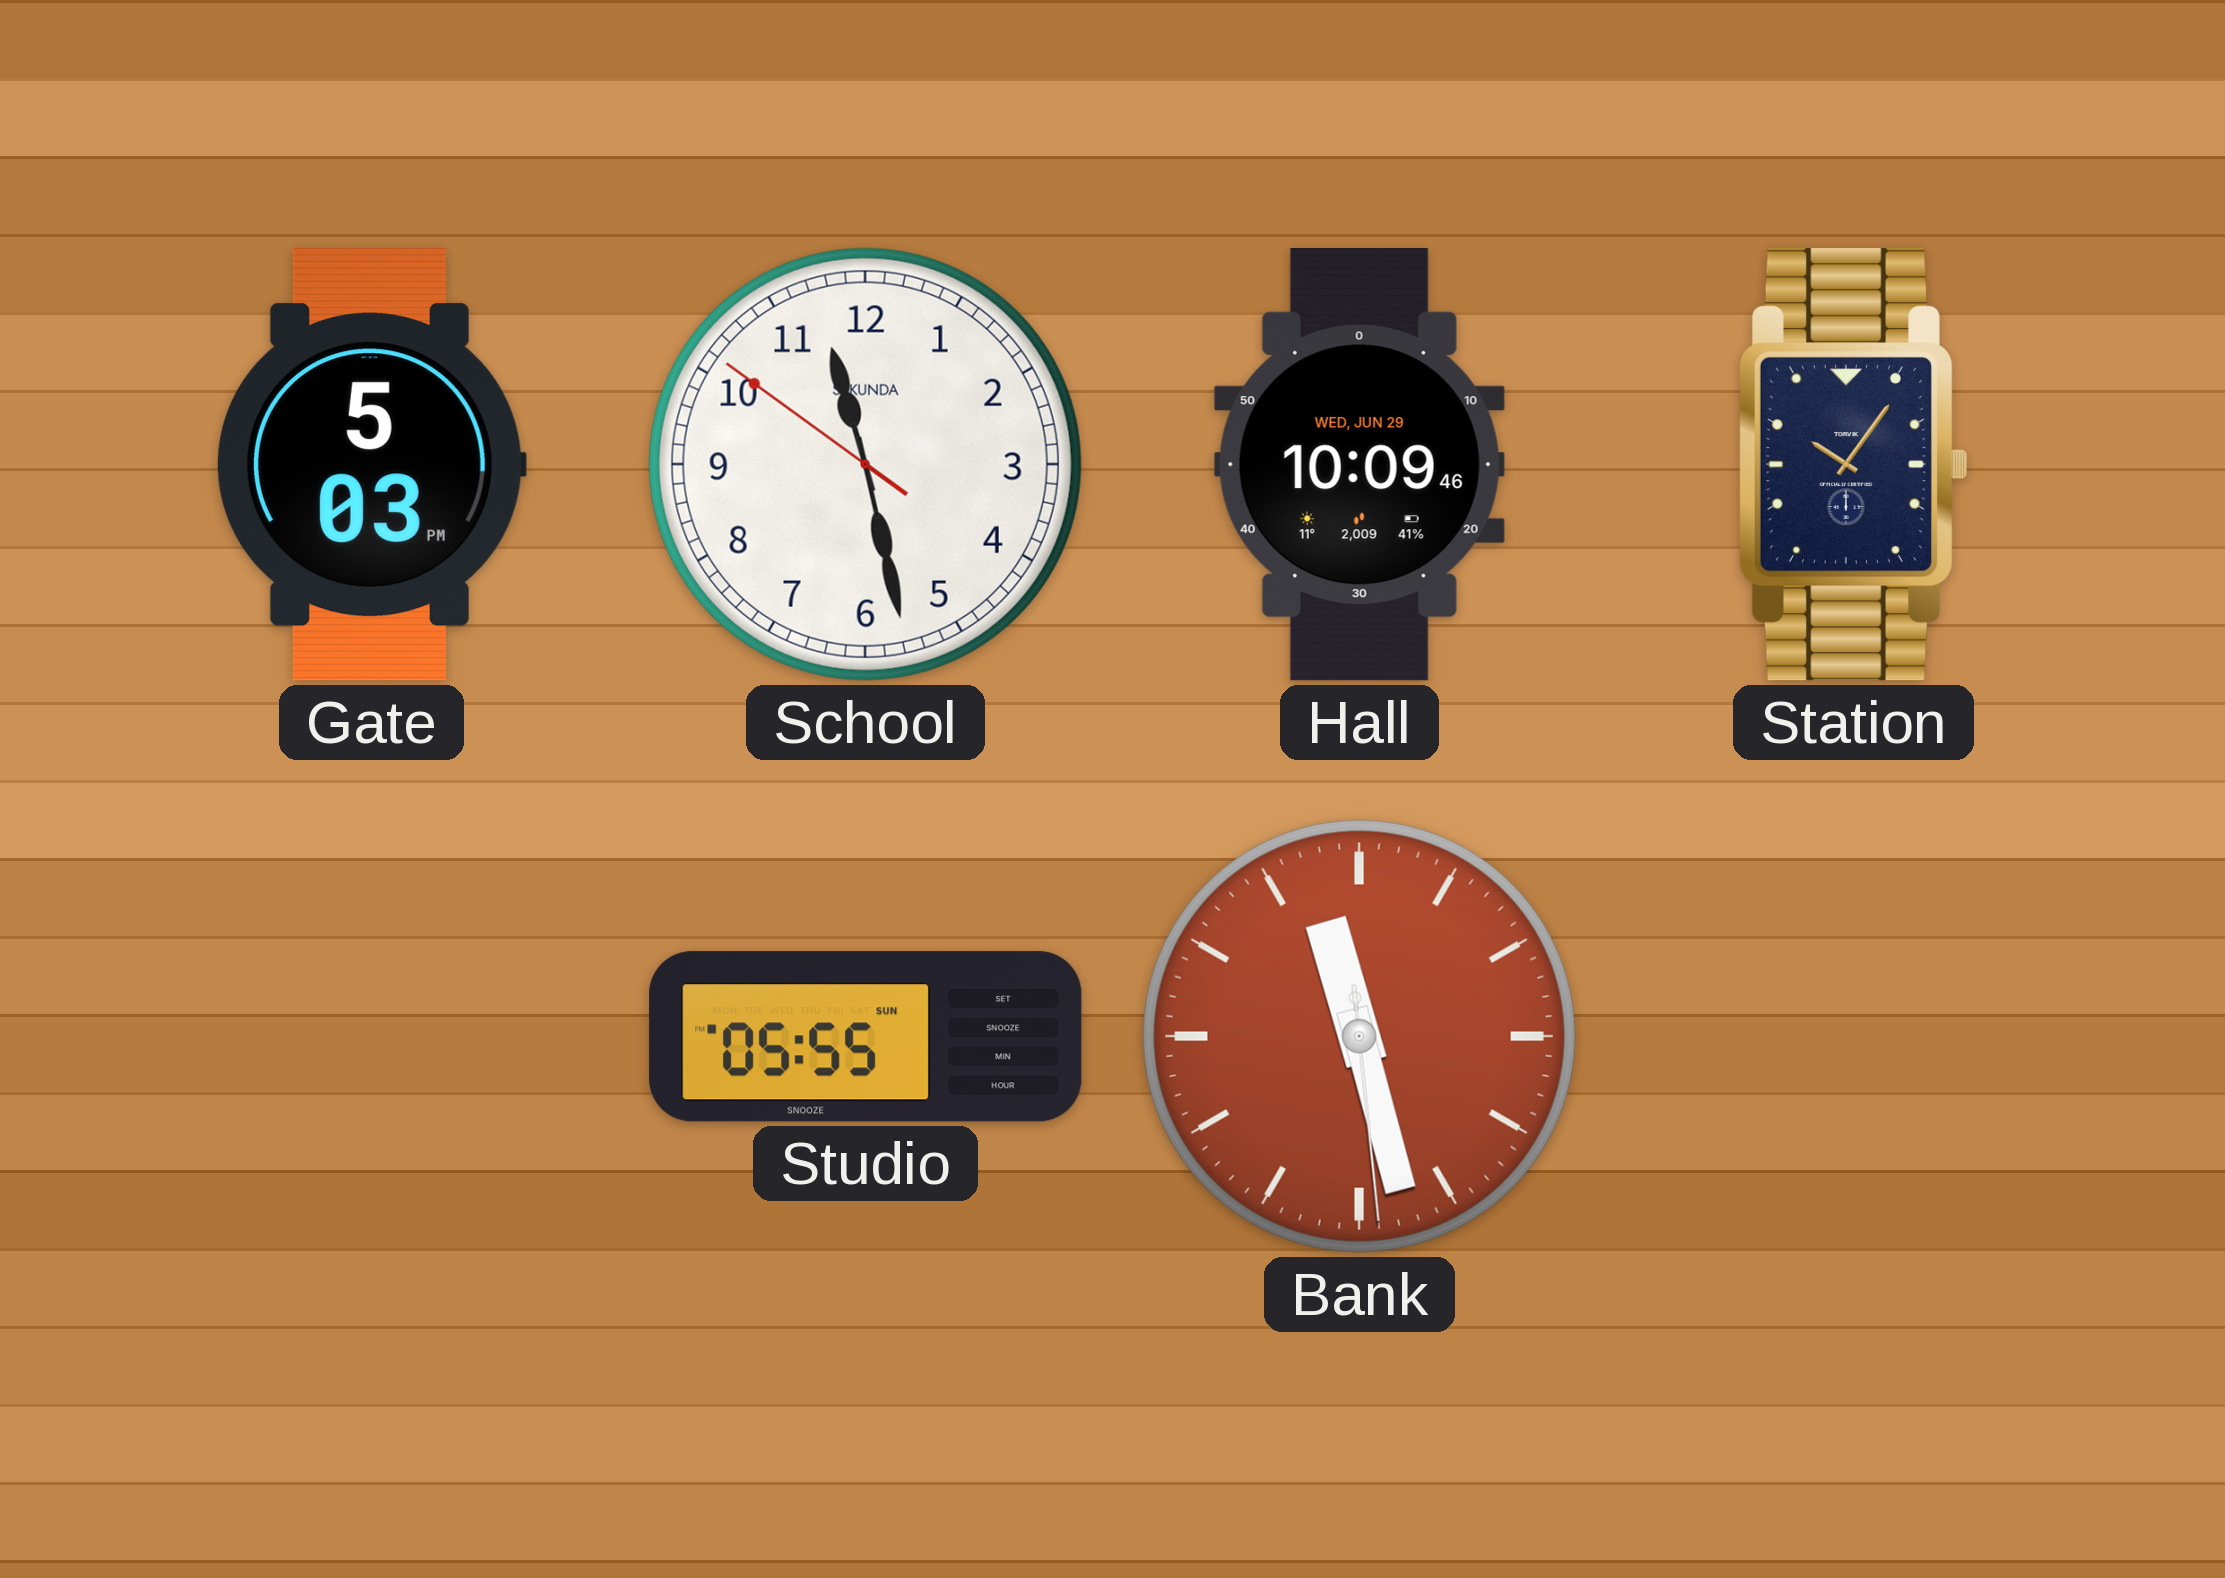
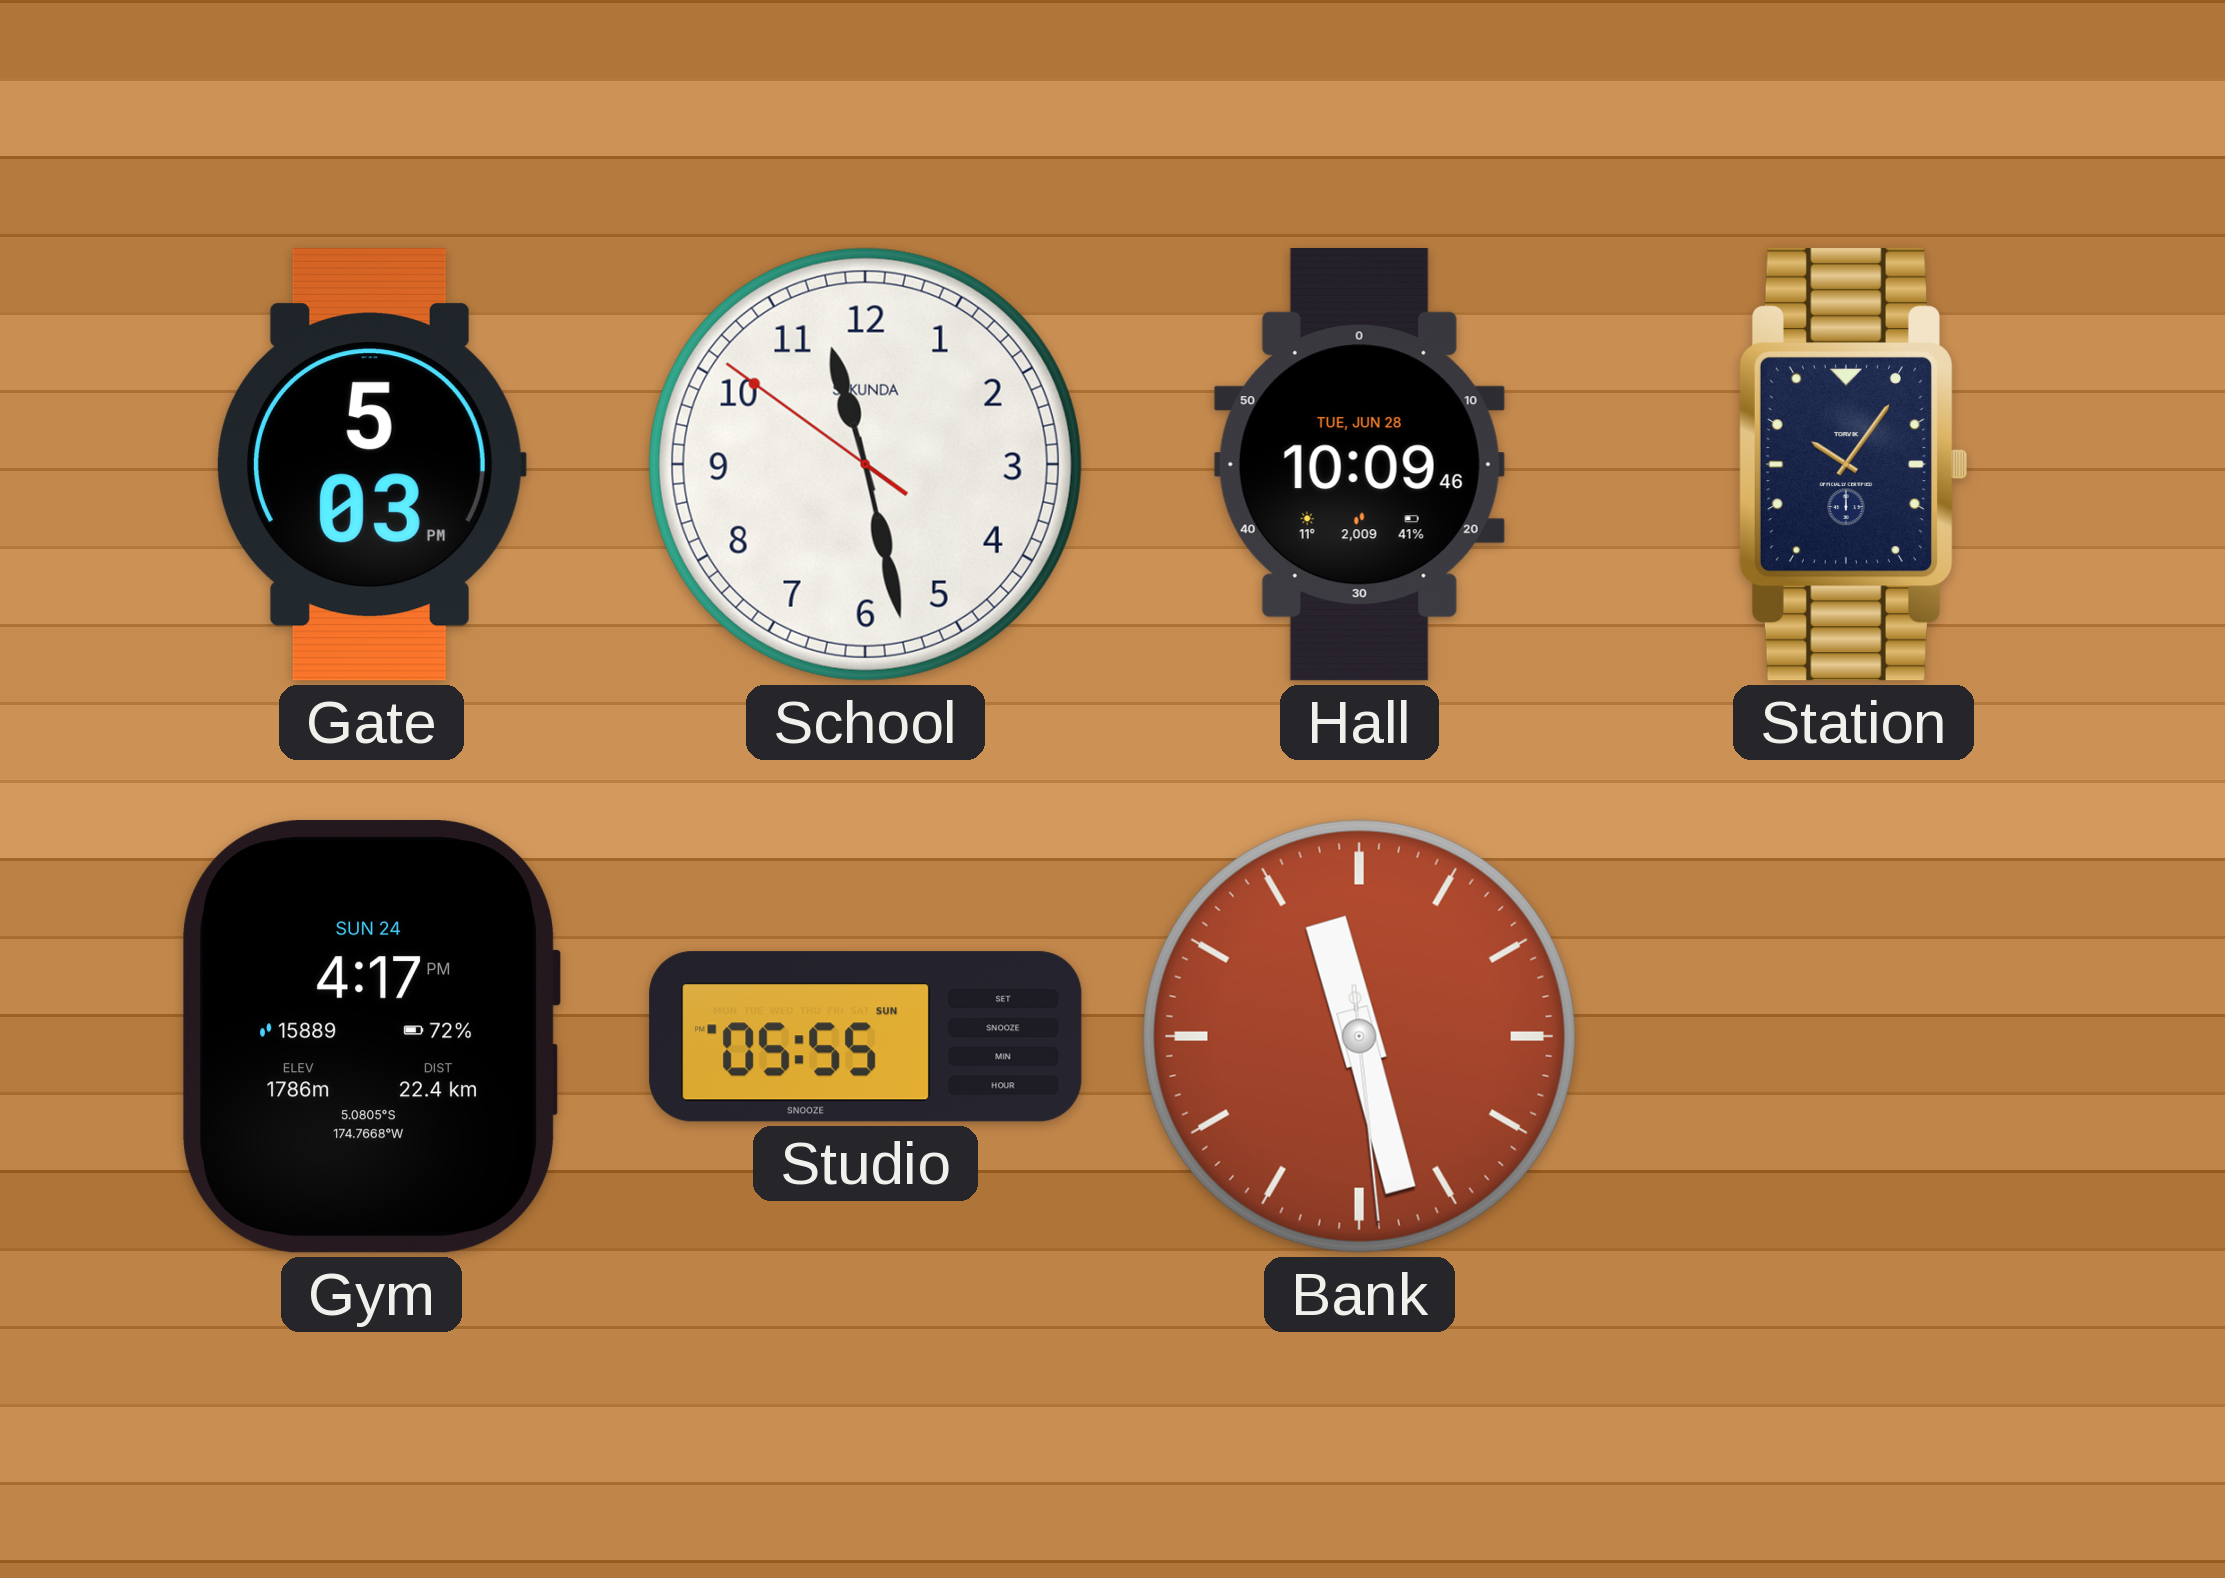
Hall date: WED, JUN 29 -> TUE, JUN 28
Gym: none -> 4:17
